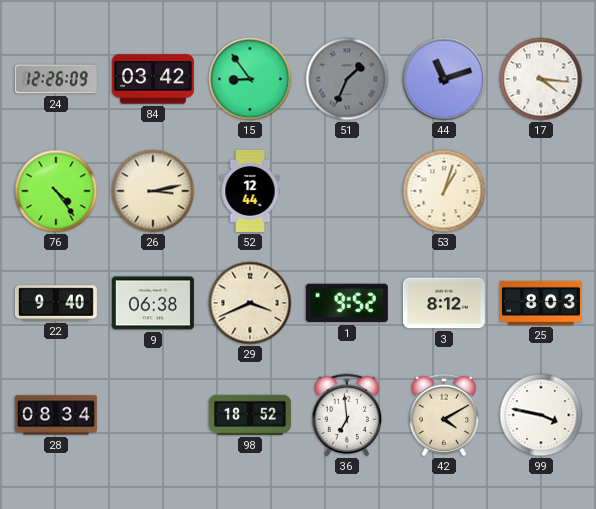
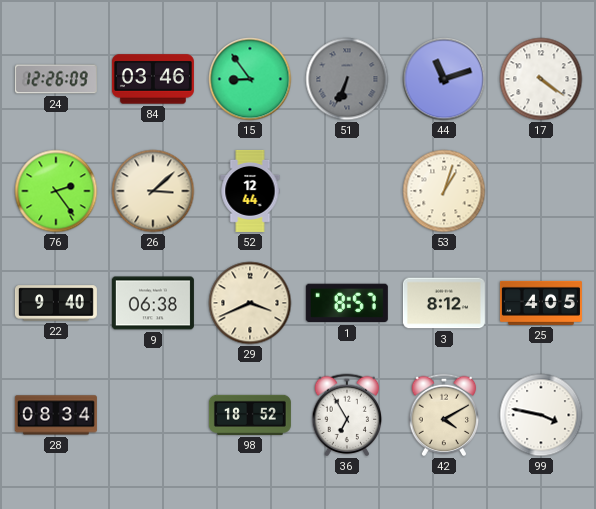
84: 03:42 -> 03:46
51: 1:34 -> 6:34
17: 4:16 -> 4:21
76: 4:24 -> 2:24
26: 3:13 -> 3:08
1: 9:52 -> 8:57
25: 8:03 -> 4:05
36: 6:59 -> 6:55
